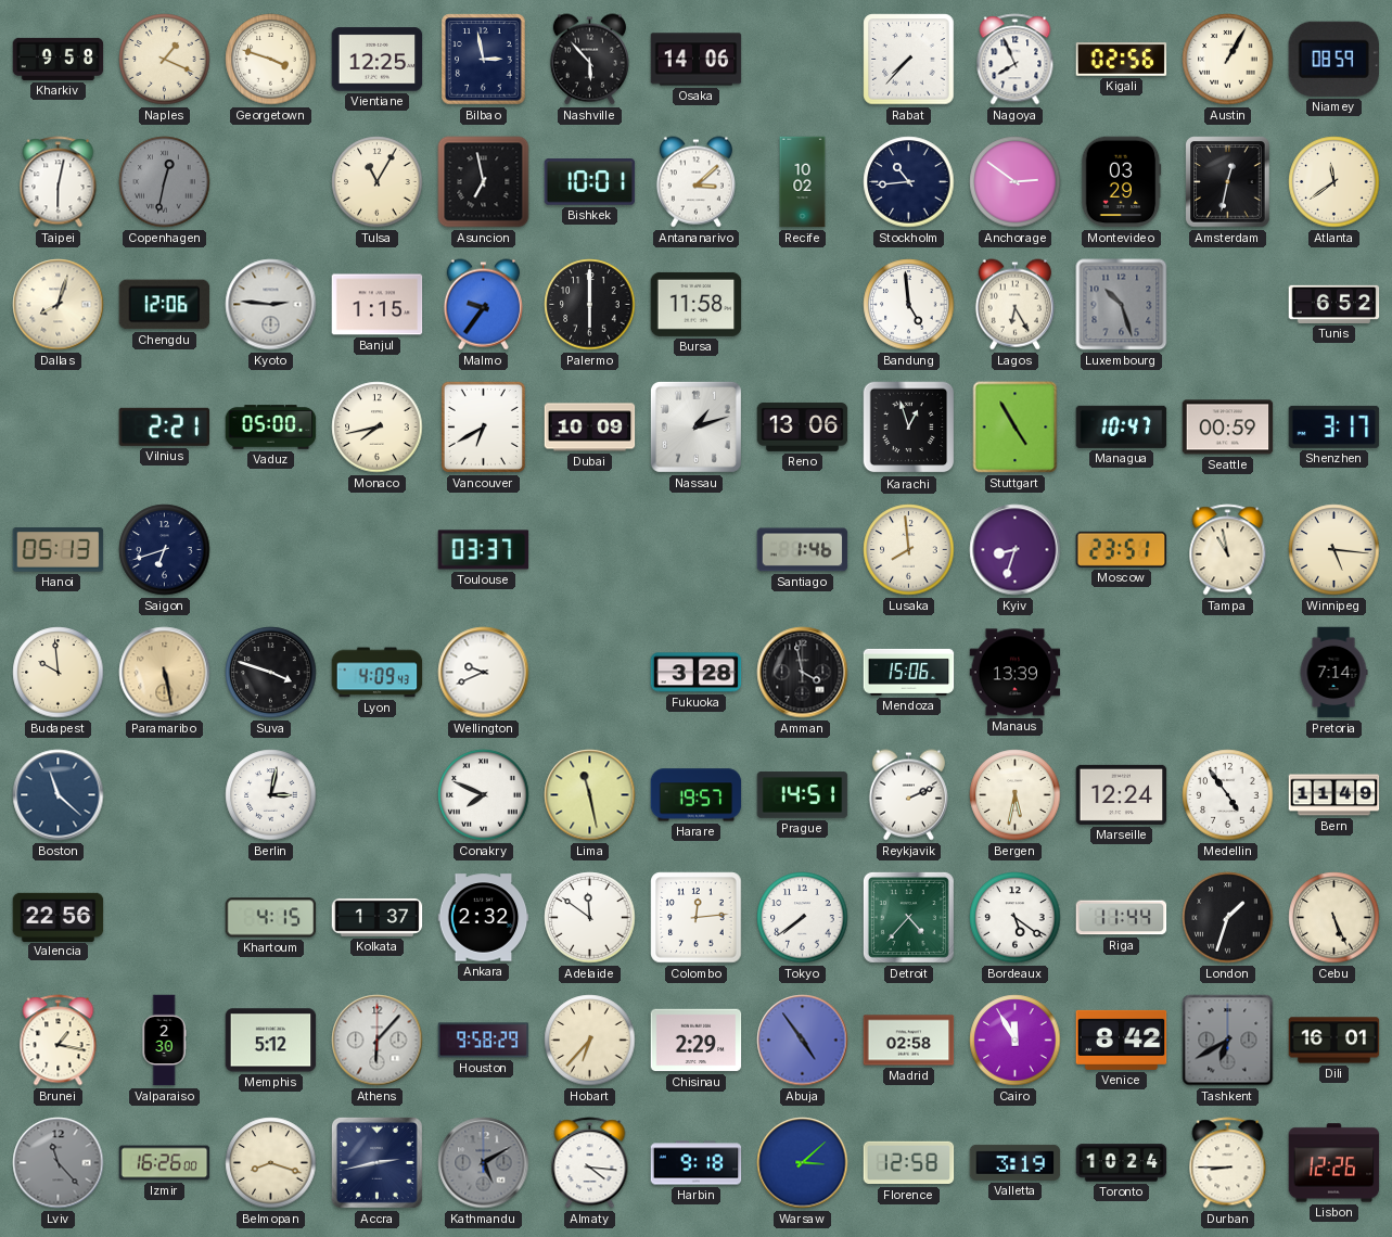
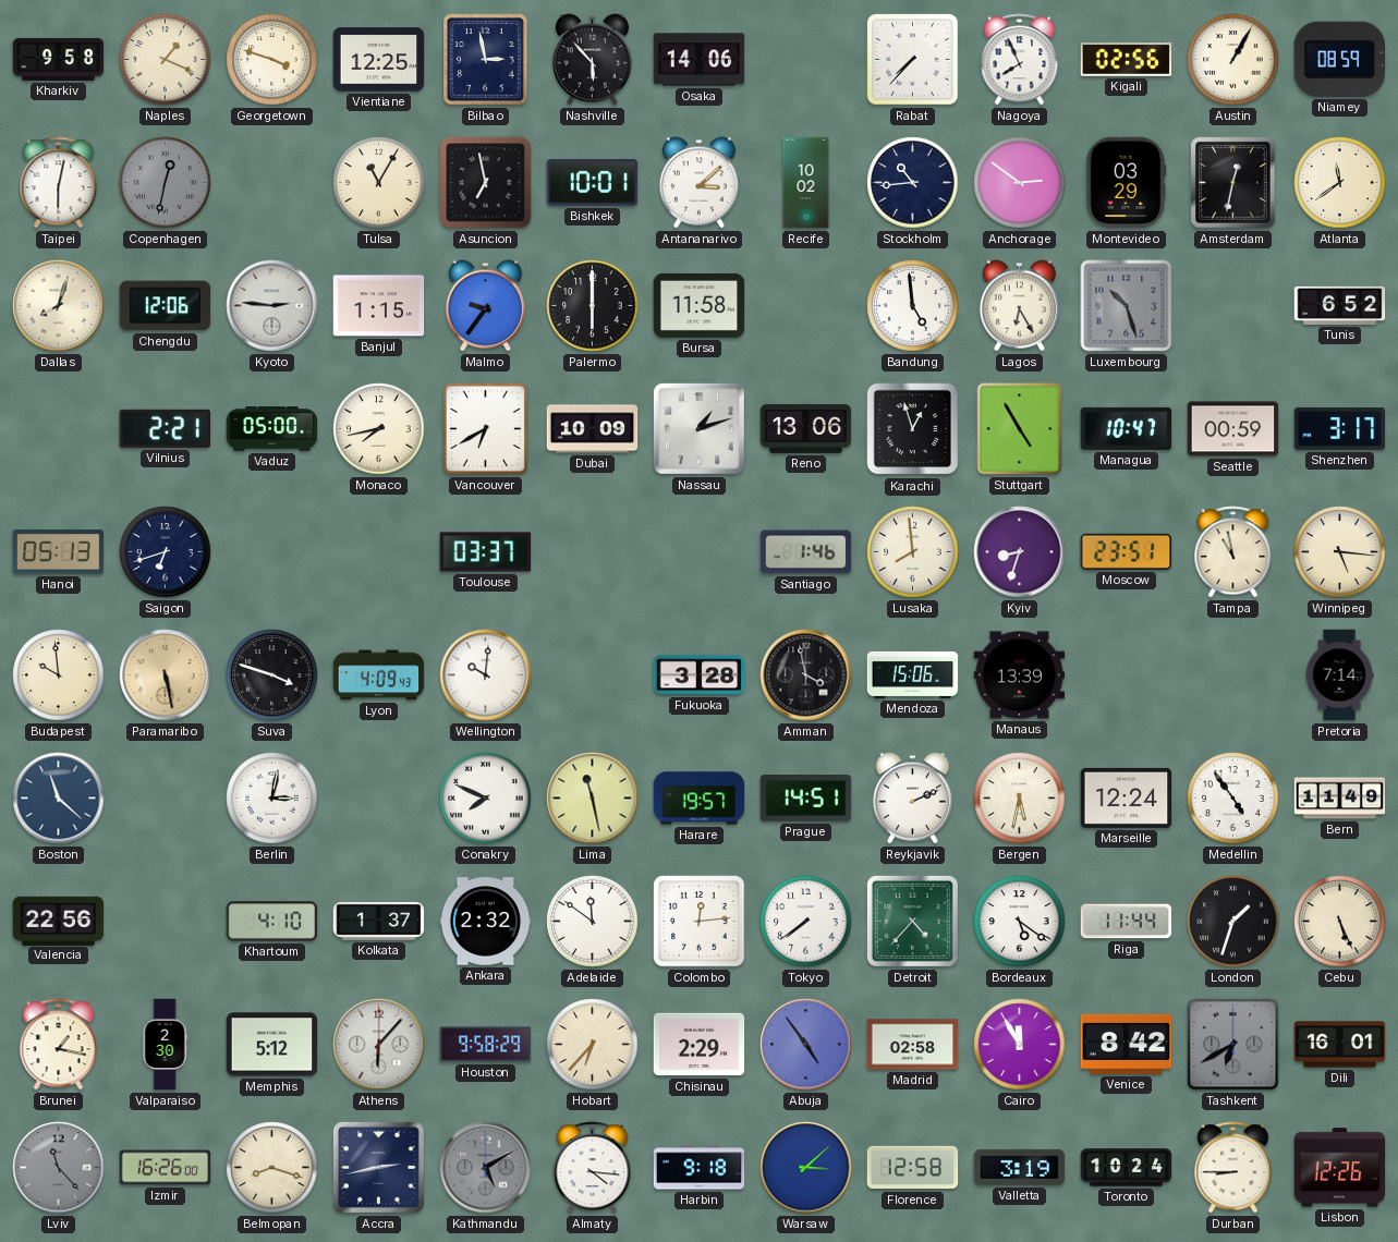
Wellington: 9:41 -> 10:01
Khartoum: 4:15 -> 4:10
